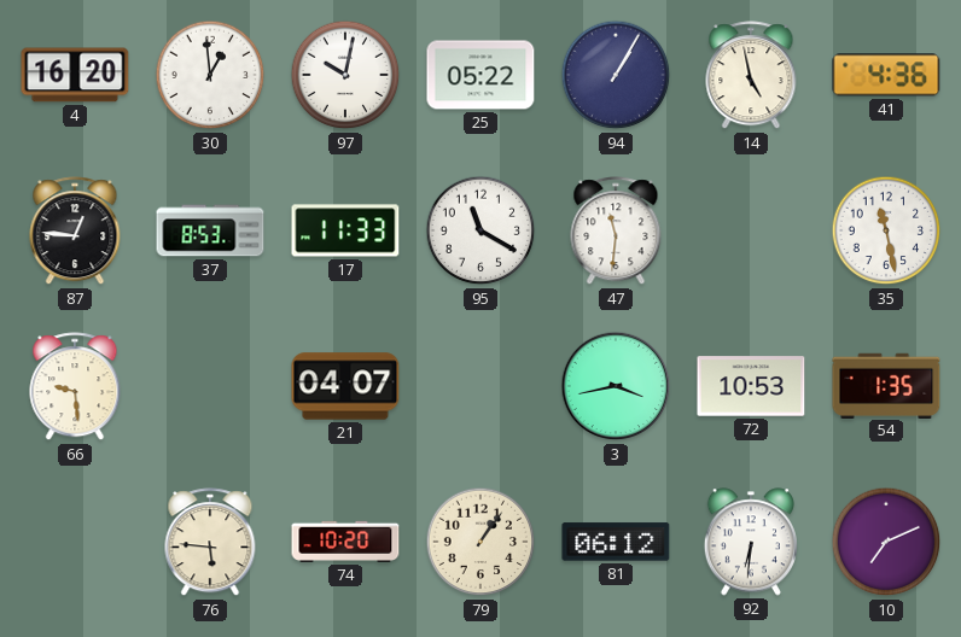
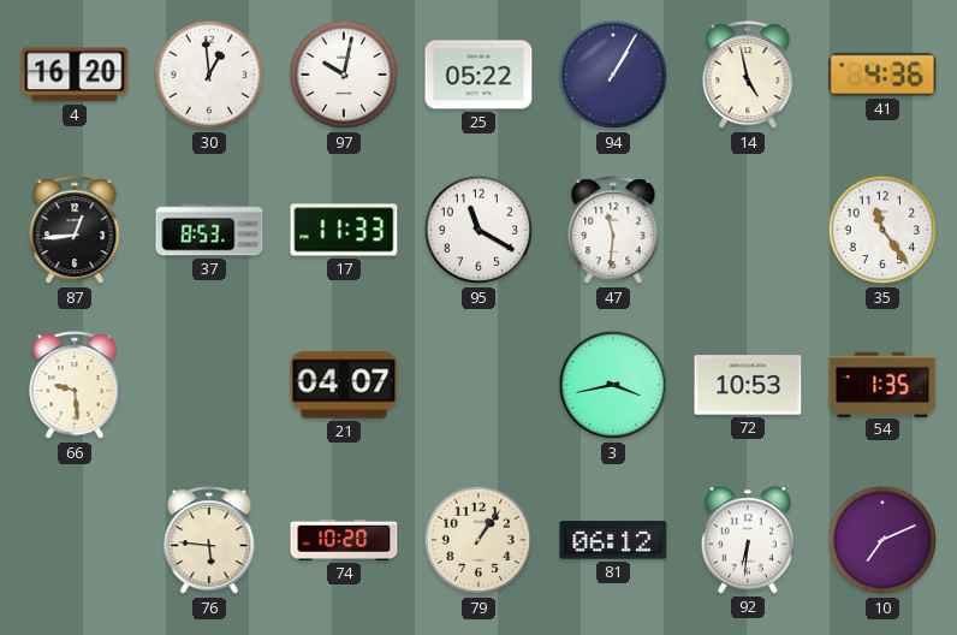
87: 12:46 -> 12:44
35: 11:28 -> 11:24
